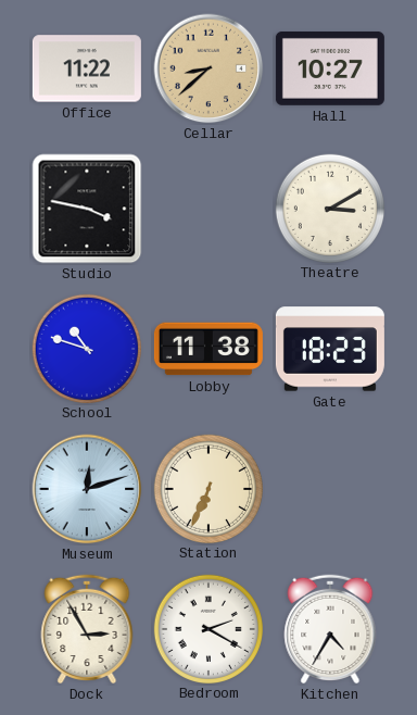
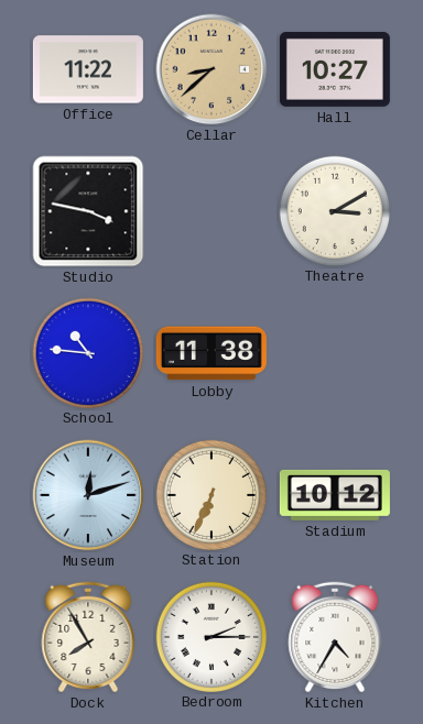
School: 10:48 -> 10:46
Gate: 18:23 -> none
Stadium: none -> 10:12
Dock: 2:55 -> 7:55
Bedroom: 2:20 -> 2:15
